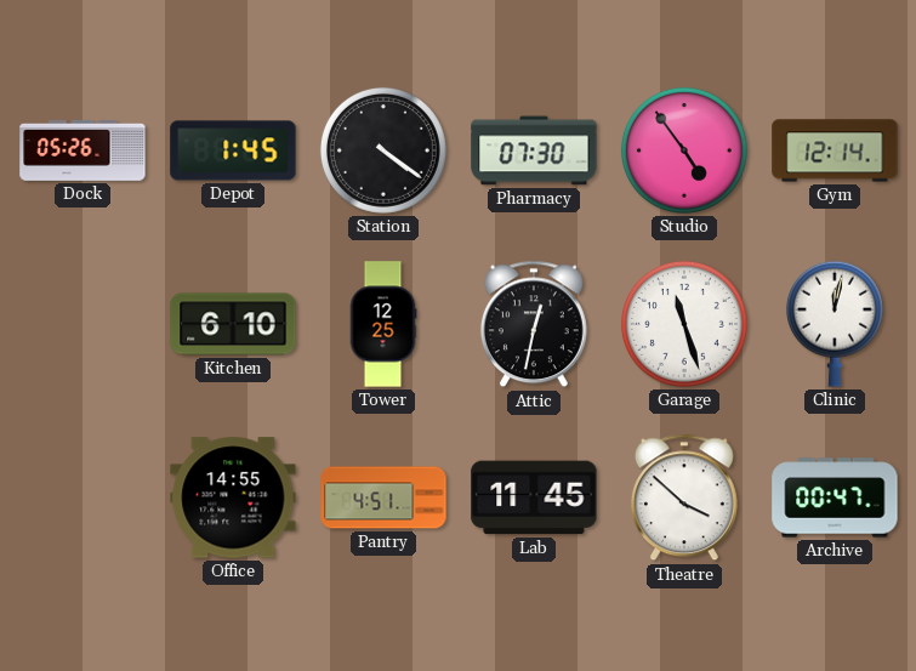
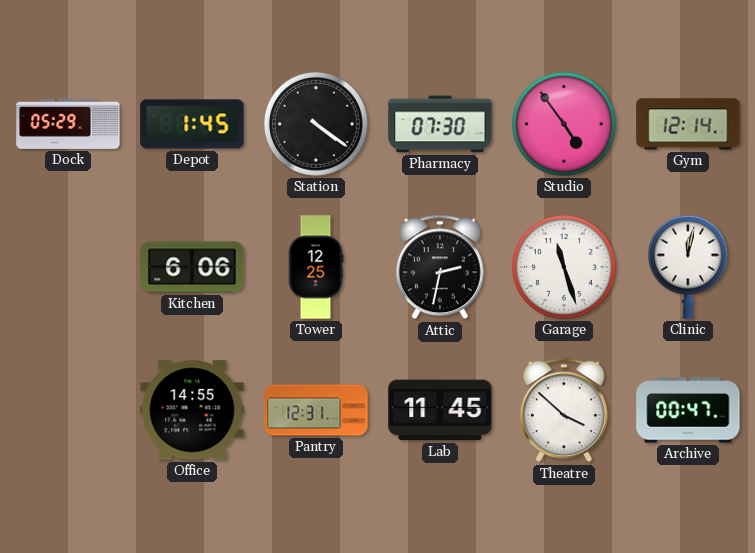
Dock: 05:26 -> 05:29
Kitchen: 6:10 -> 6:06
Attic: 12:32 -> 2:32
Pantry: 4:51 -> 12:31
